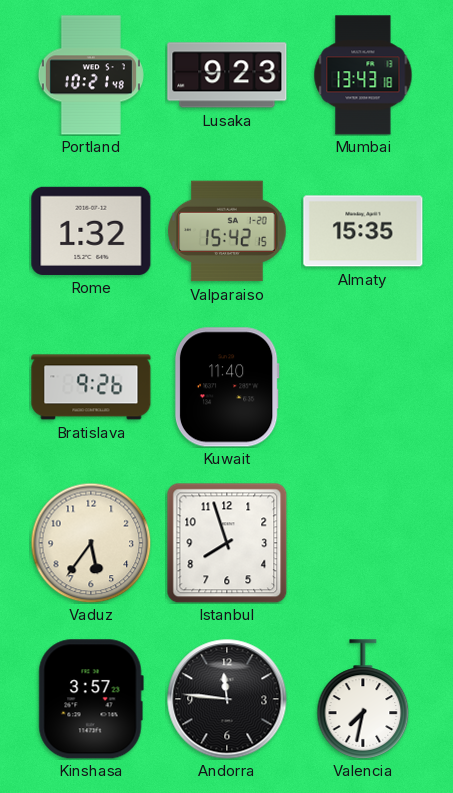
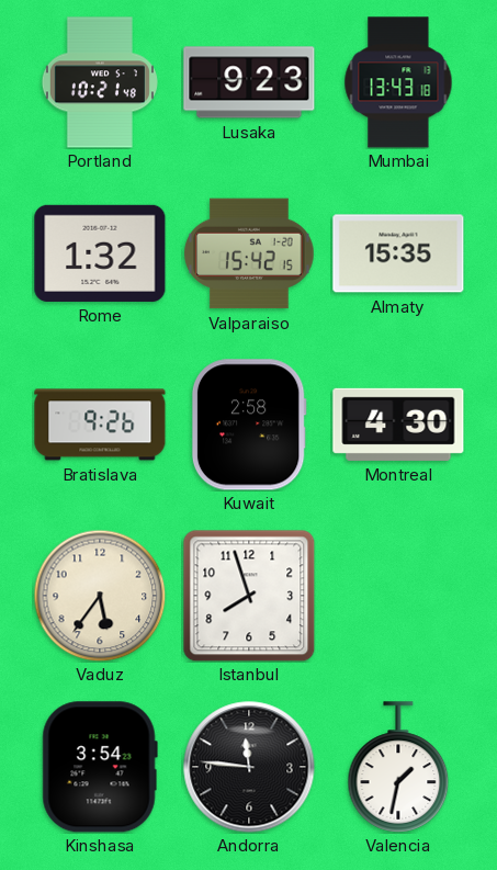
Kuwait: 11:40 -> 2:58
Montreal: none -> 4:30
Kinshasa: 3:57 -> 3:54
Valencia: 7:32 -> 1:32
